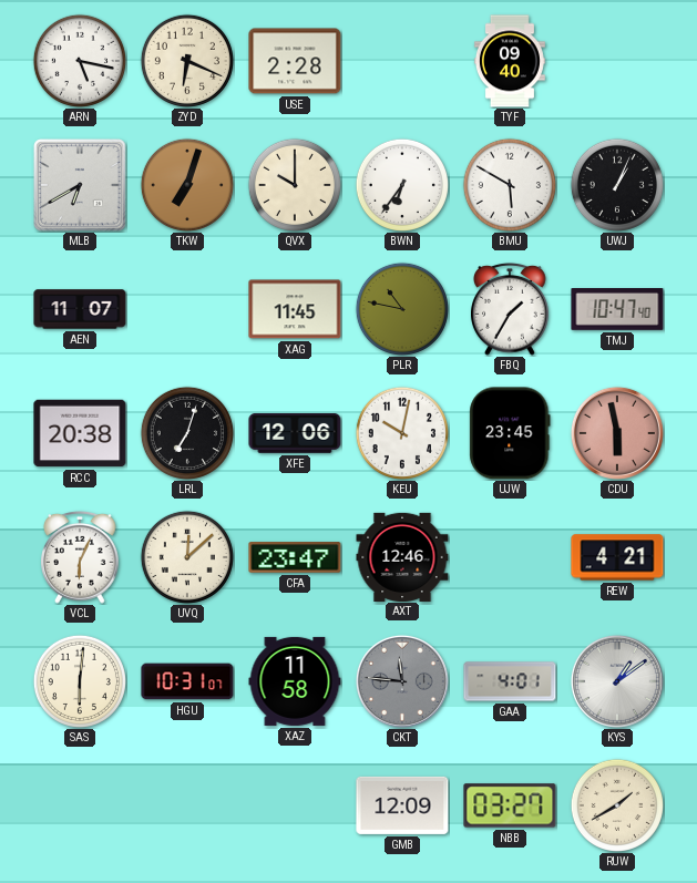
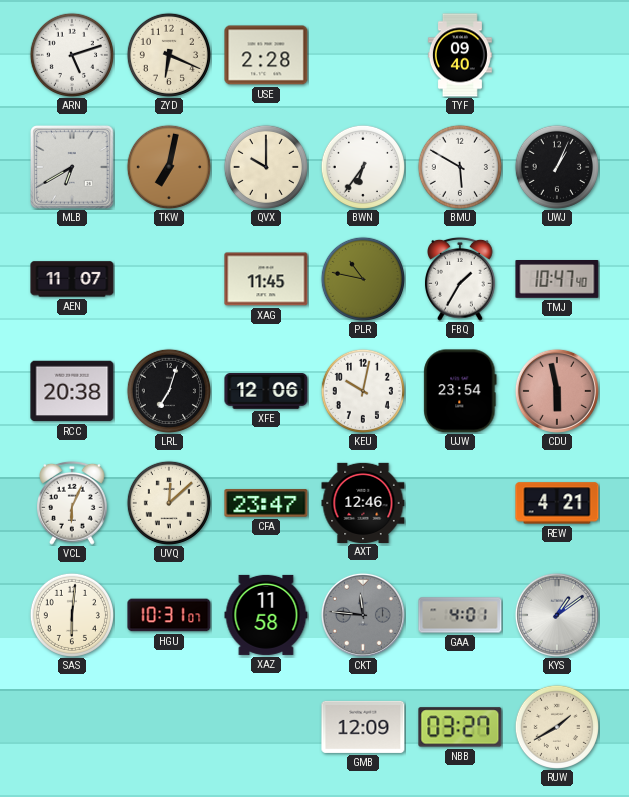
ARN: 5:17 -> 5:12
TKW: 7:03 -> 7:02
UJW: 23:45 -> 23:54
